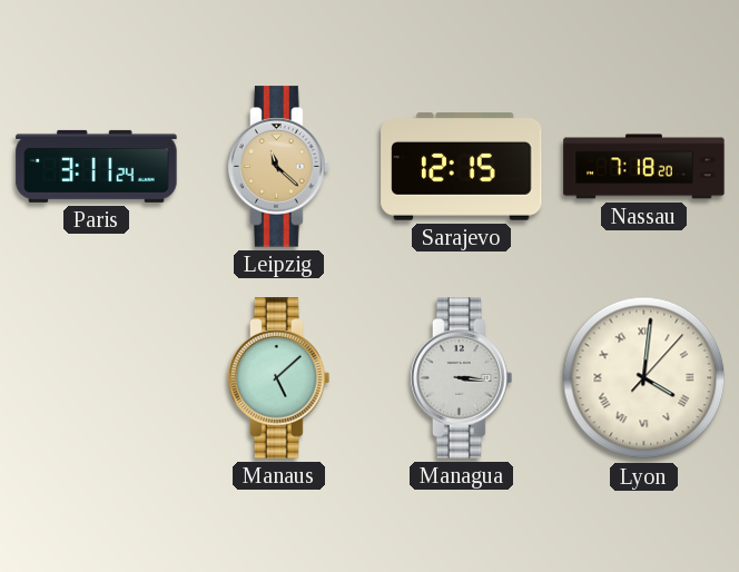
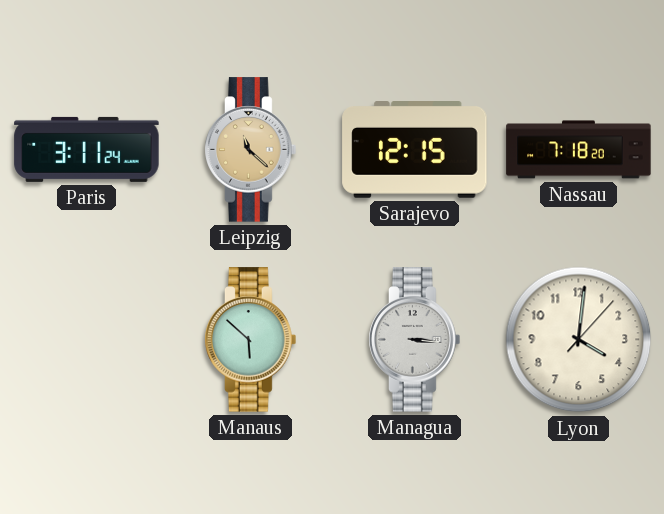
Manaus: 5:08 -> 5:52
Lyon numerals: Roman -> Arabic
